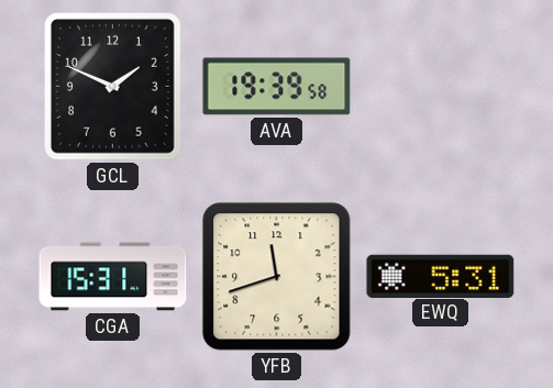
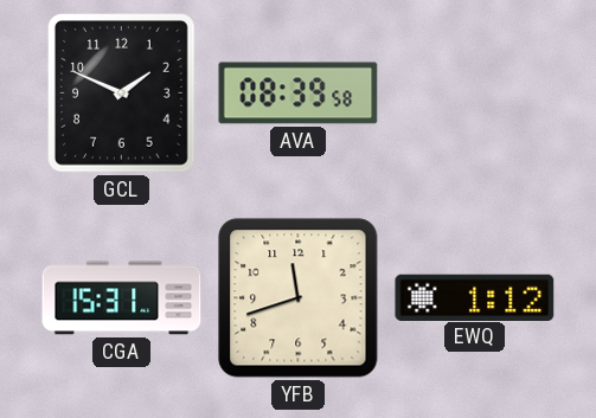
AVA: 19:39 -> 08:39
EWQ: 5:31 -> 1:12
